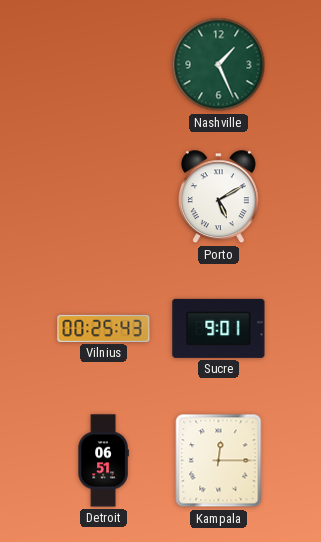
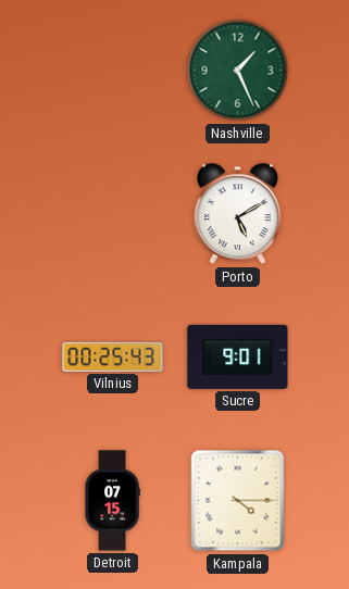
Detroit: 06:51 -> 07:15
Kampala: 12:15 -> 4:15
